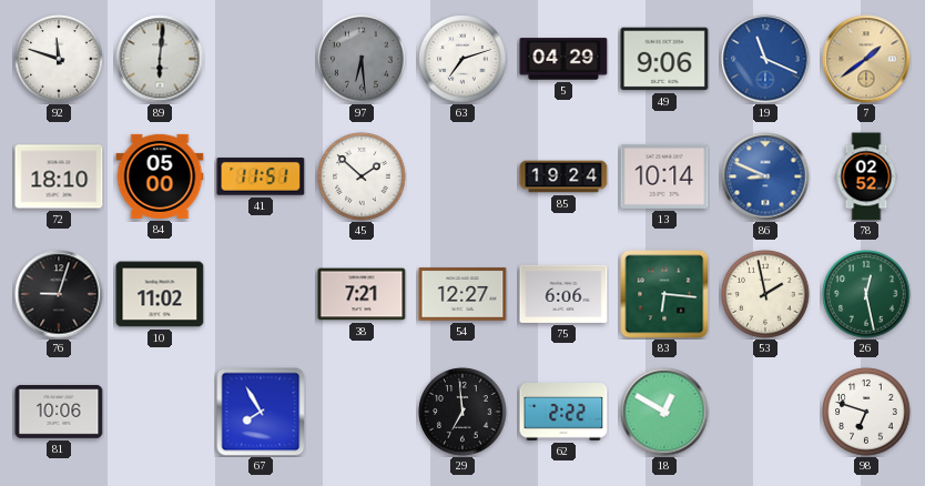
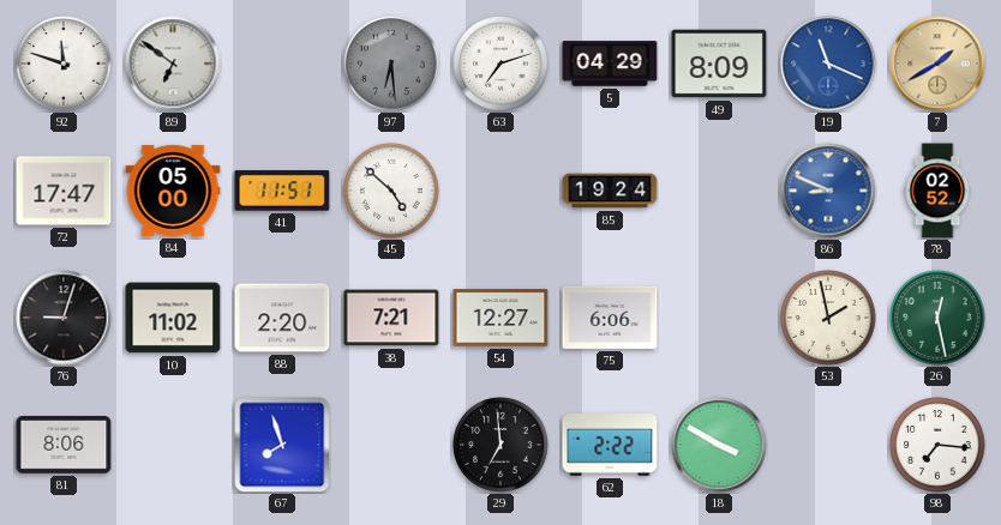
89: 6:01 -> 6:51
49: 9:06 -> 8:09
7: 1:39 -> 1:40
72: 18:10 -> 17:47
45: 1:52 -> 4:52
13: 10:14 -> none
88: none -> 2:20
83: 6:16 -> none
81: 10:06 -> 8:06
67: 7:55 -> 7:57
18: 12:50 -> 3:50
98: 6:48 -> 7:16
